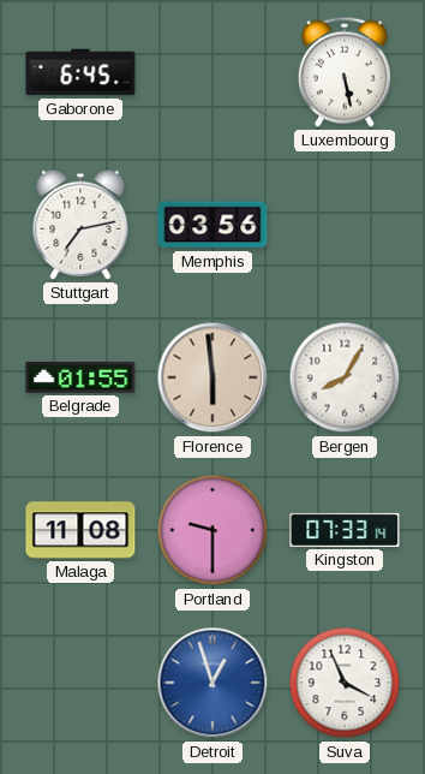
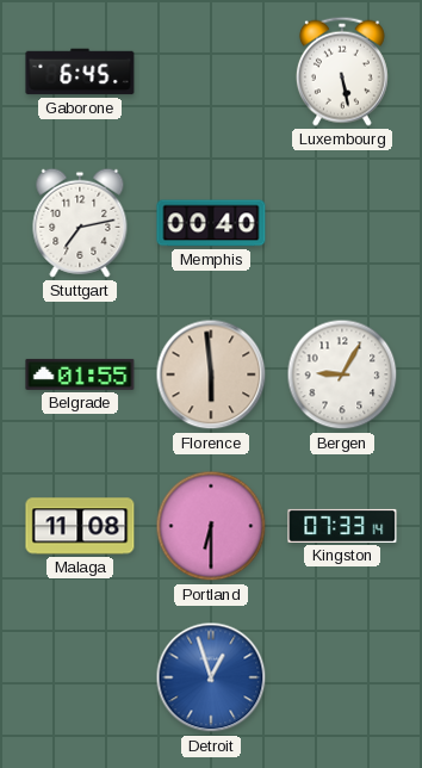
Memphis: 03:56 -> 00:40
Bergen: 8:05 -> 9:05
Portland: 9:30 -> 6:30
Suva: 3:56 -> none
